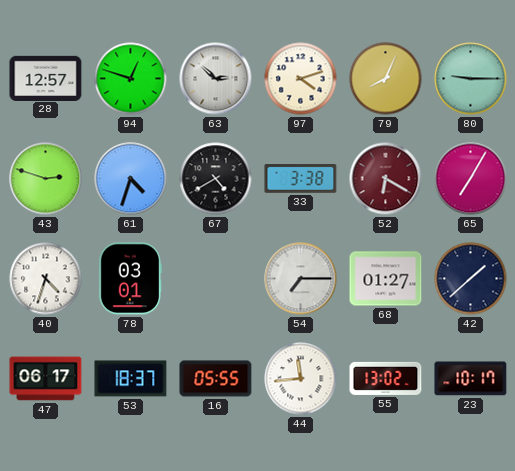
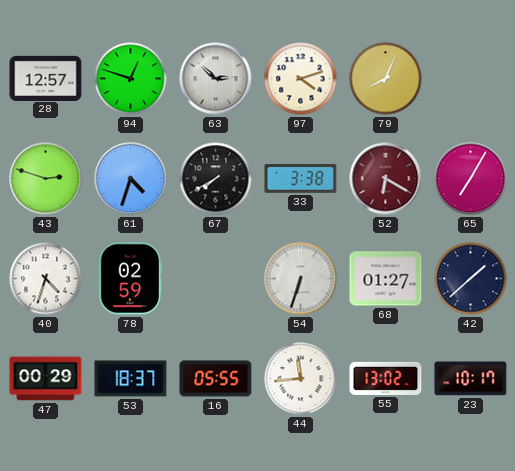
80: 9:15 -> none
67: 4:40 -> 7:40
78: 03:01 -> 02:59
54: 7:15 -> 6:33
47: 06:17 -> 00:29
